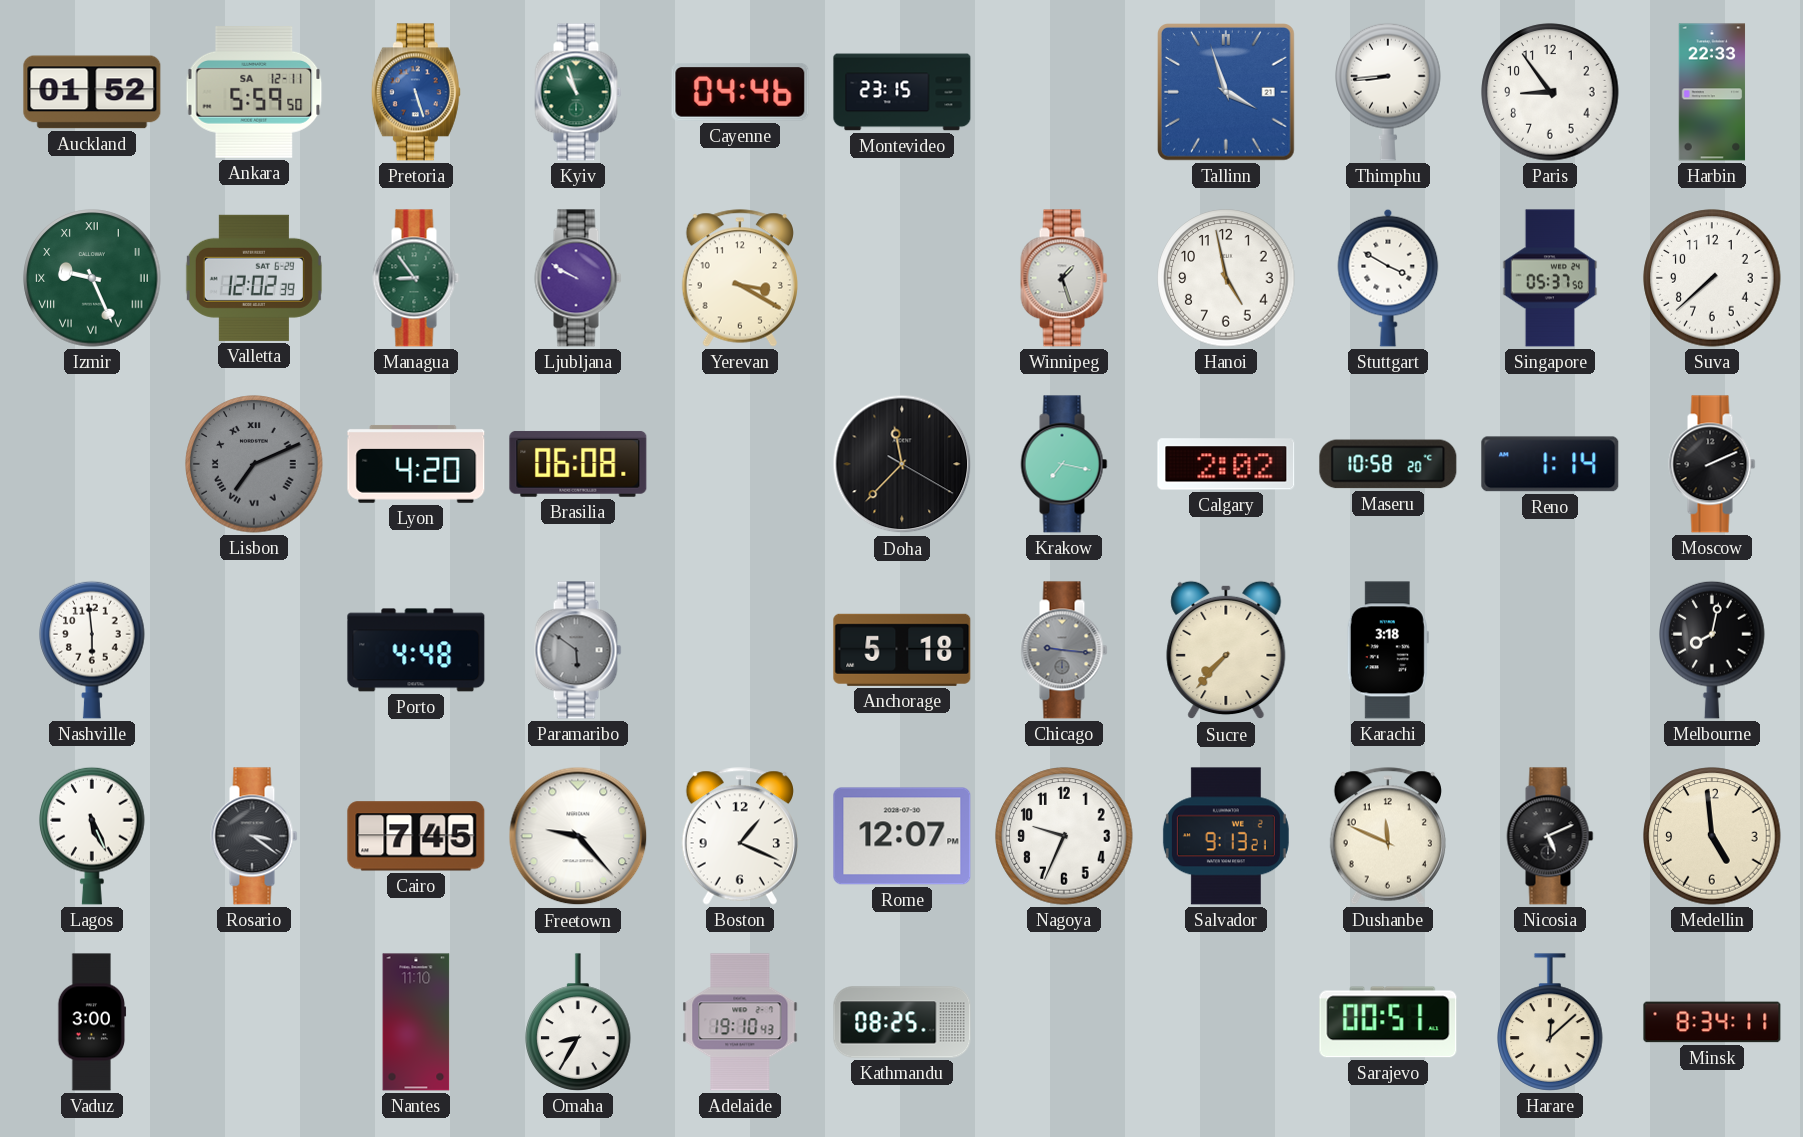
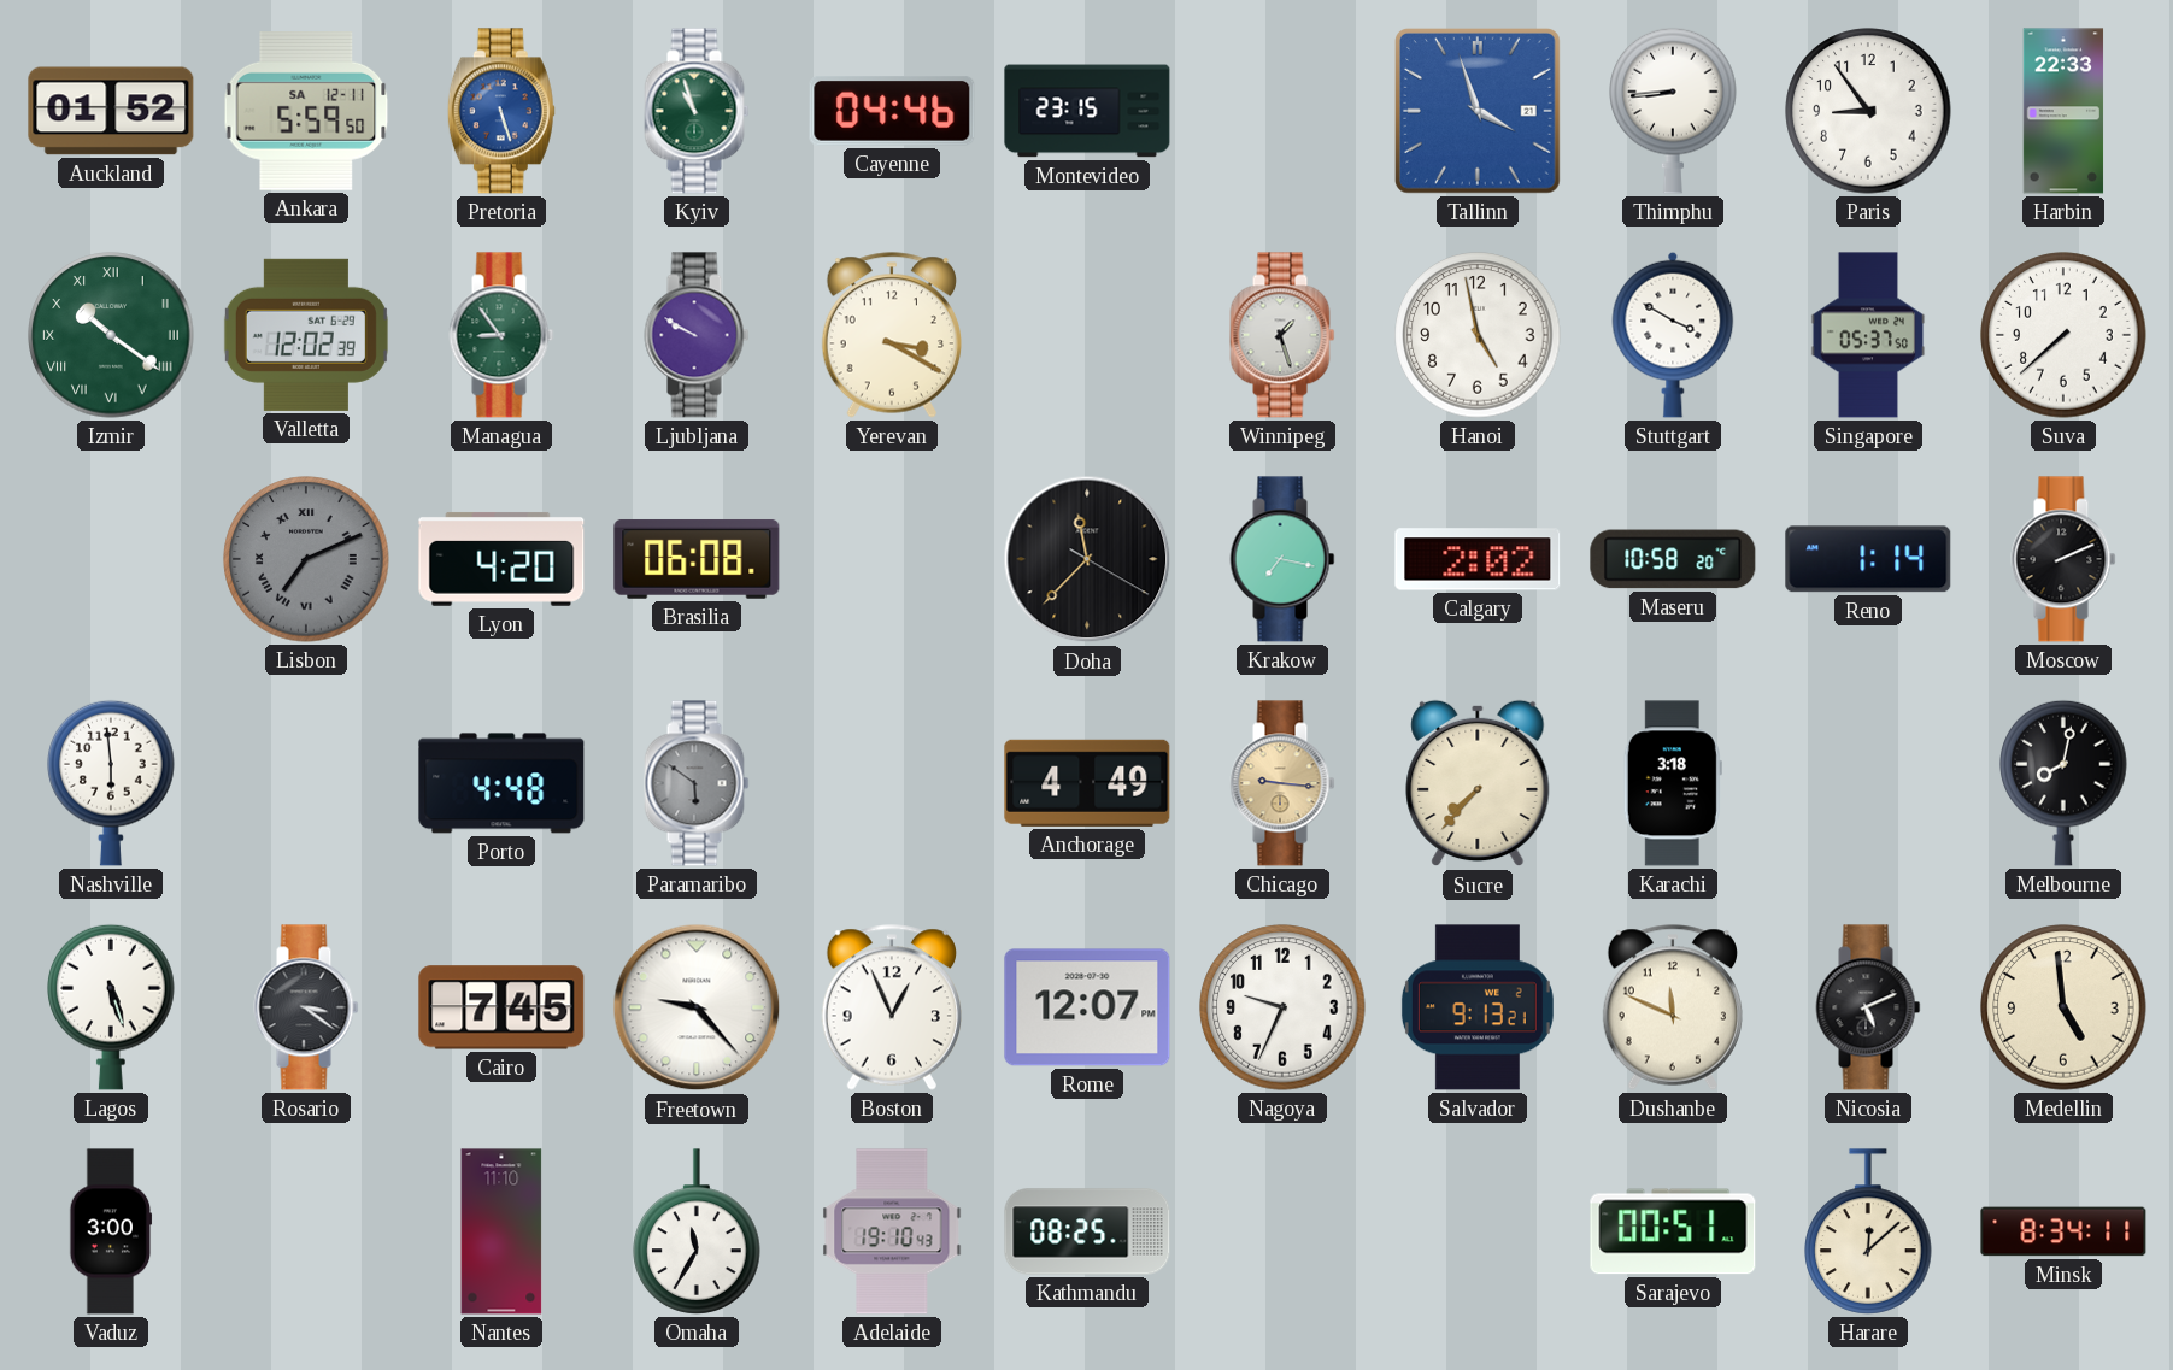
Izmir: 9:26 -> 10:21
Anchorage: 5:18 -> 4:49
Chicago dial: grey -> champagne
Lagos: 5:26 -> 5:27
Boston: 1:19 -> 12:56
Omaha: 8:35 -> 11:35
